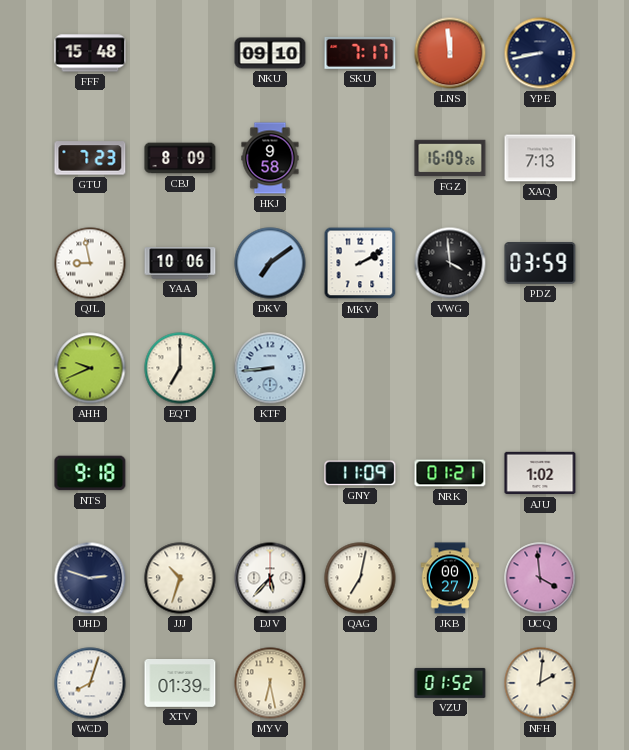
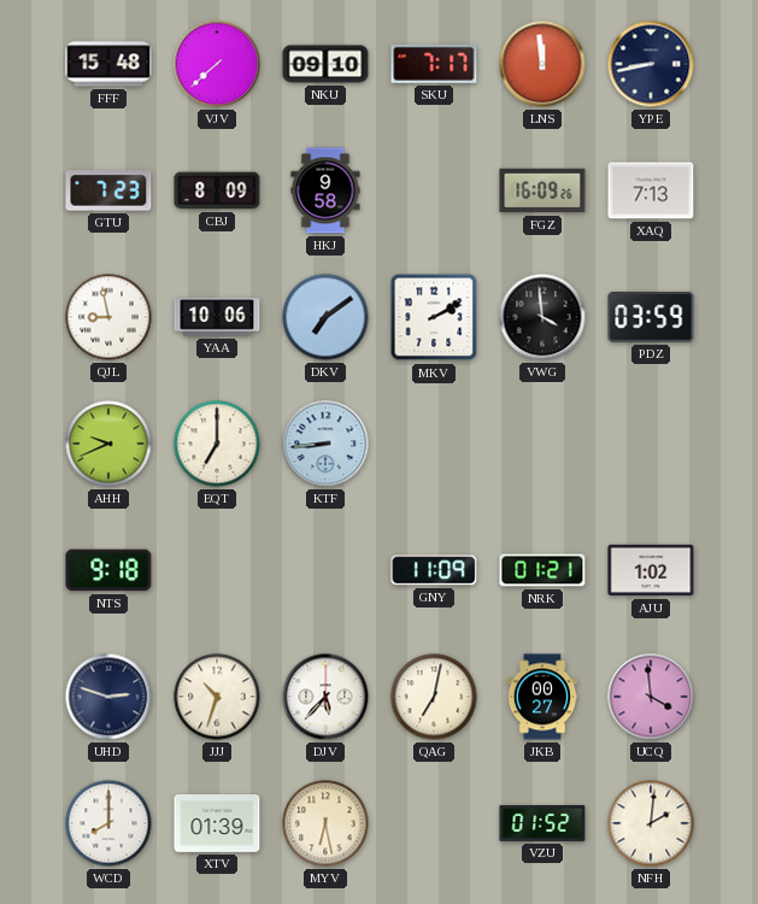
VJV: none -> 7:38
WCD: 8:03 -> 8:00
